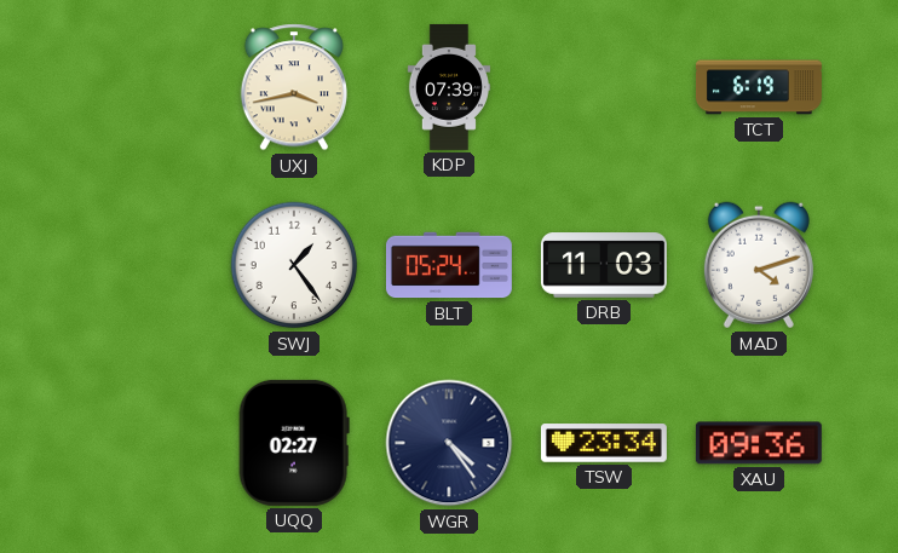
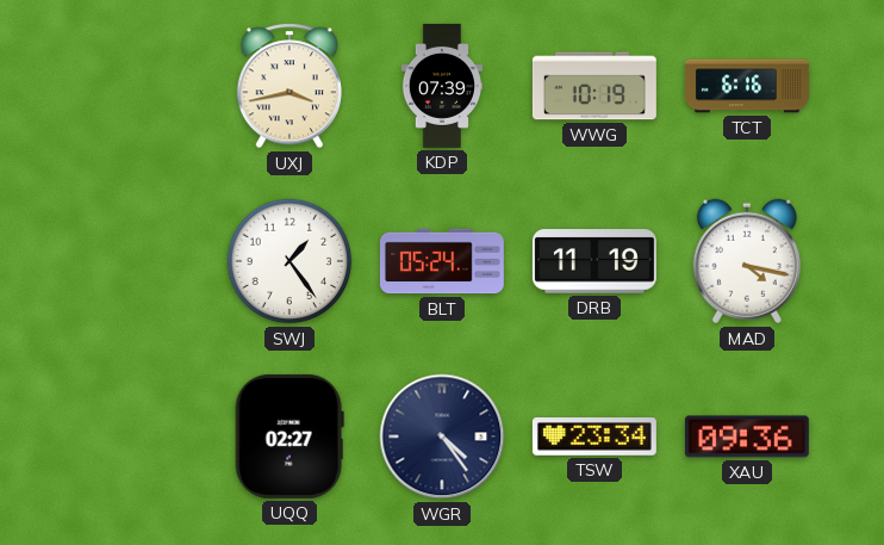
WWG: none -> 10:19
TCT: 6:19 -> 6:16
DRB: 11:03 -> 11:19
MAD: 4:12 -> 4:17
